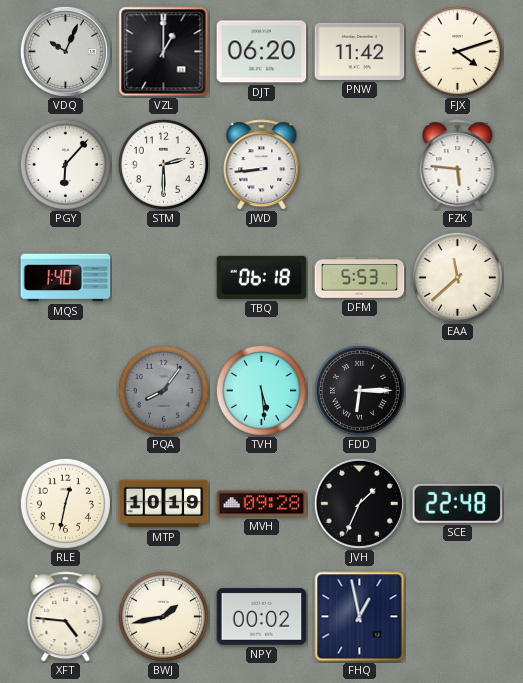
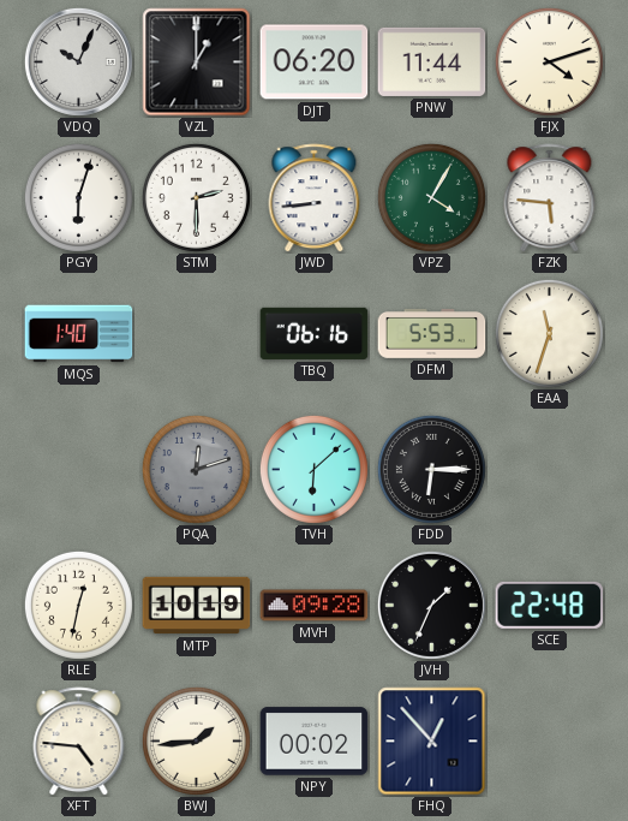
PNW: 11:42 -> 11:44
PGY: 6:07 -> 6:03
VPZ: none -> 4:05
TBQ: 06:18 -> 06:16
EAA: 11:38 -> 11:33
PQA: 8:06 -> 12:12
TVH: 5:29 -> 6:08
BWJ: 1:43 -> 1:44
FHQ: 12:58 -> 12:53
